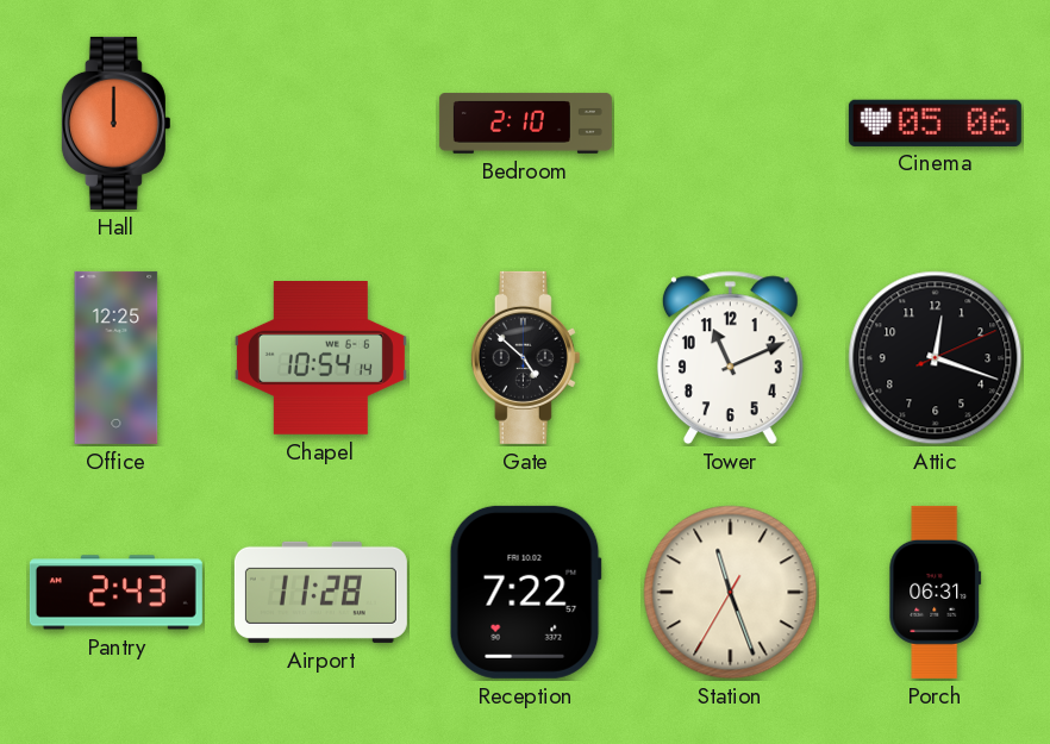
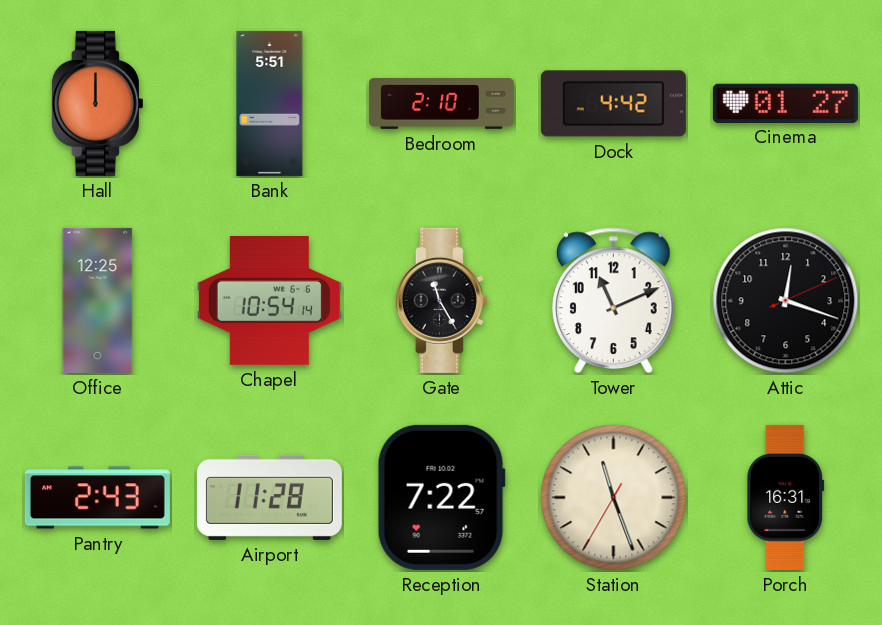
Bank: none -> 5:51
Dock: none -> 4:42
Cinema: 05:06 -> 01:27
Gate: 4:52 -> 11:25
Porch: 06:31 -> 16:31
